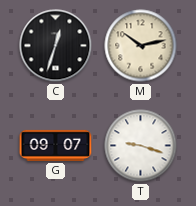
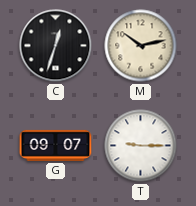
T: 9:18 -> 9:15
